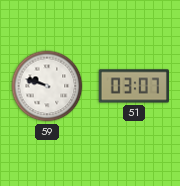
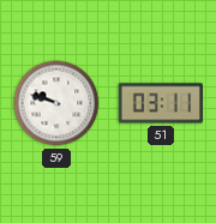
51: 03:07 -> 03:11
